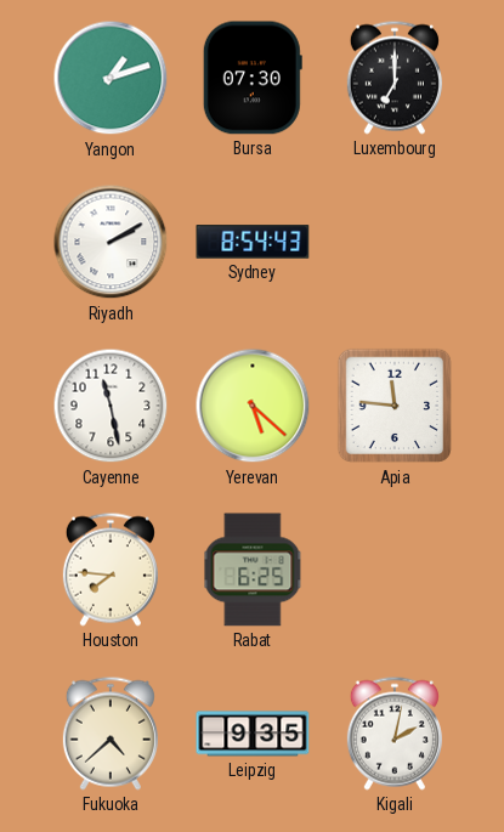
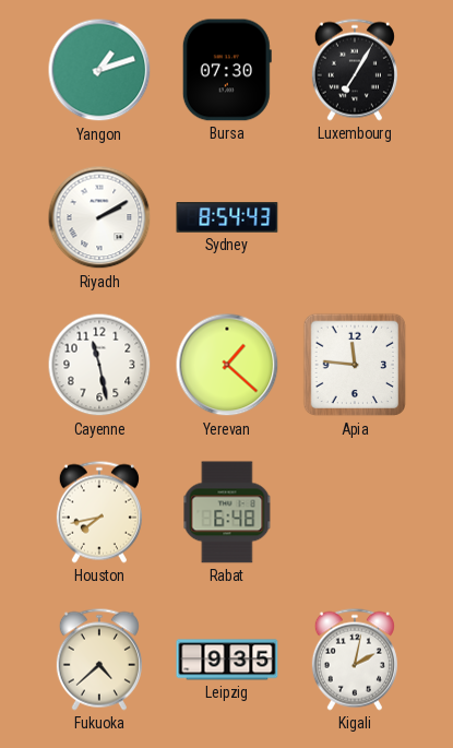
Luxembourg: 7:00 -> 7:05
Yerevan: 5:22 -> 1:22
Houston: 7:46 -> 7:43
Rabat: 6:25 -> 6:48
